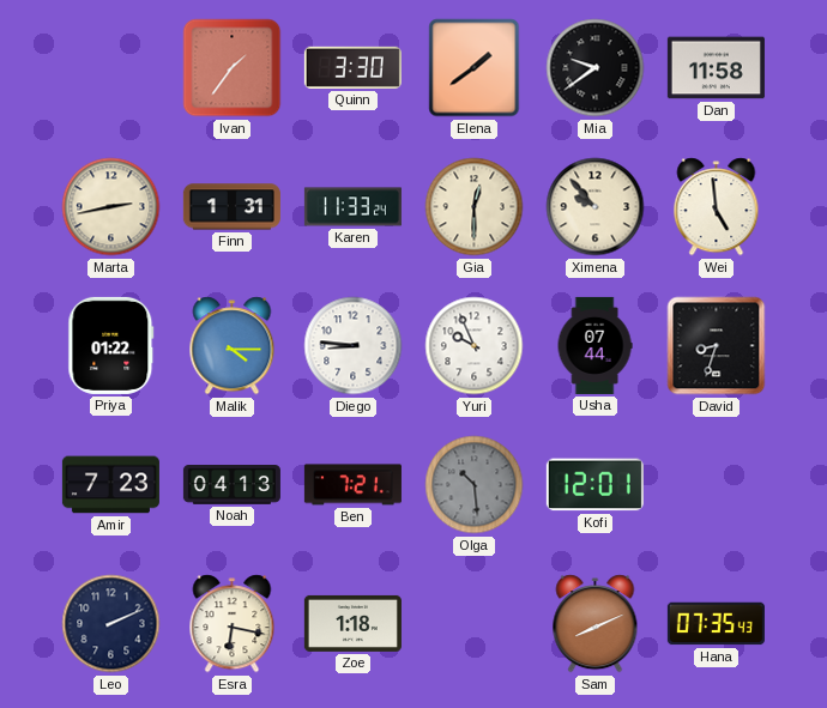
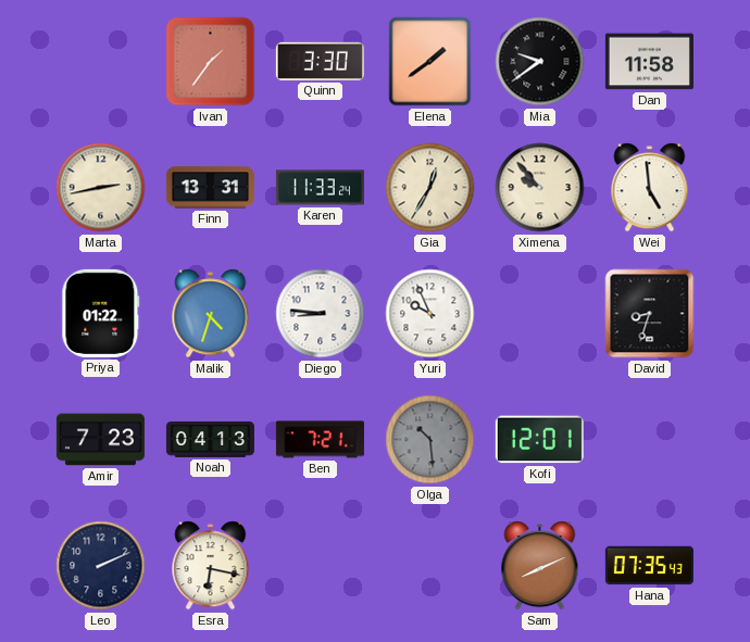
Finn: 1:31 -> 13:31
Gia: 12:30 -> 12:35
Malik: 4:15 -> 4:33
Usha: 07:44 -> none
Zoe: 1:18 -> none
